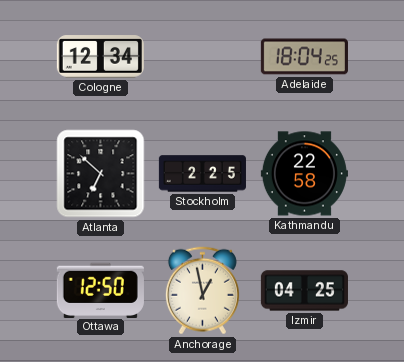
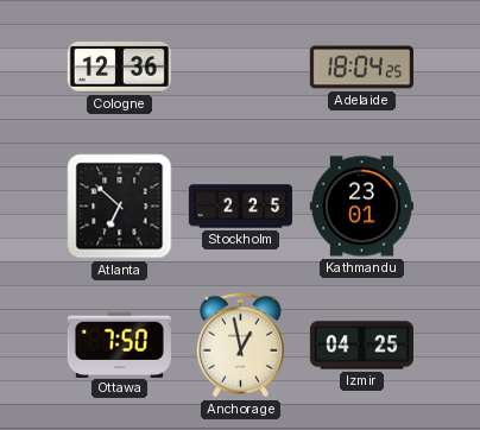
Cologne: 12:34 -> 12:36
Kathmandu: 22:58 -> 23:01
Ottawa: 12:50 -> 7:50
